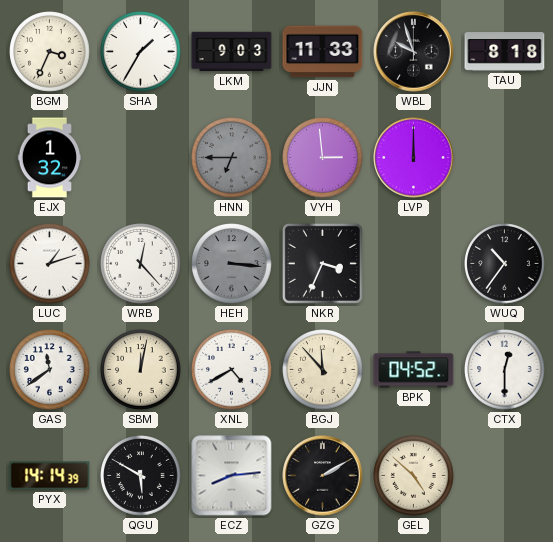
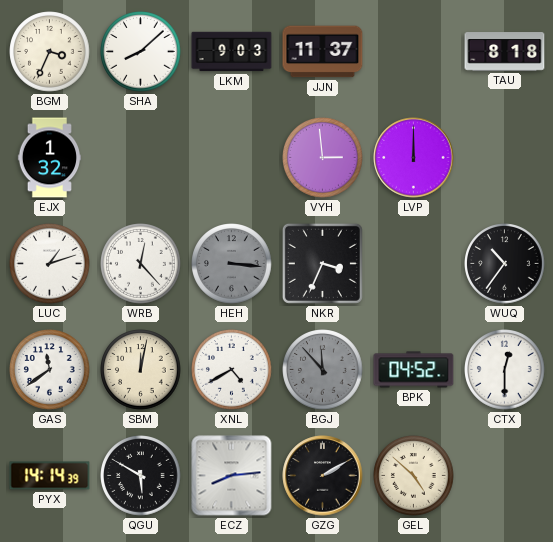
SHA: 1:35 -> 8:08
JJN: 11:33 -> 11:37
WBL: 9:57 -> none
HNN: 6:45 -> none
BGJ dial: cream -> grey
